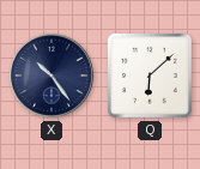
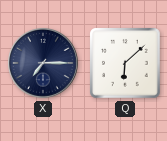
X: 10:24 -> 7:15
